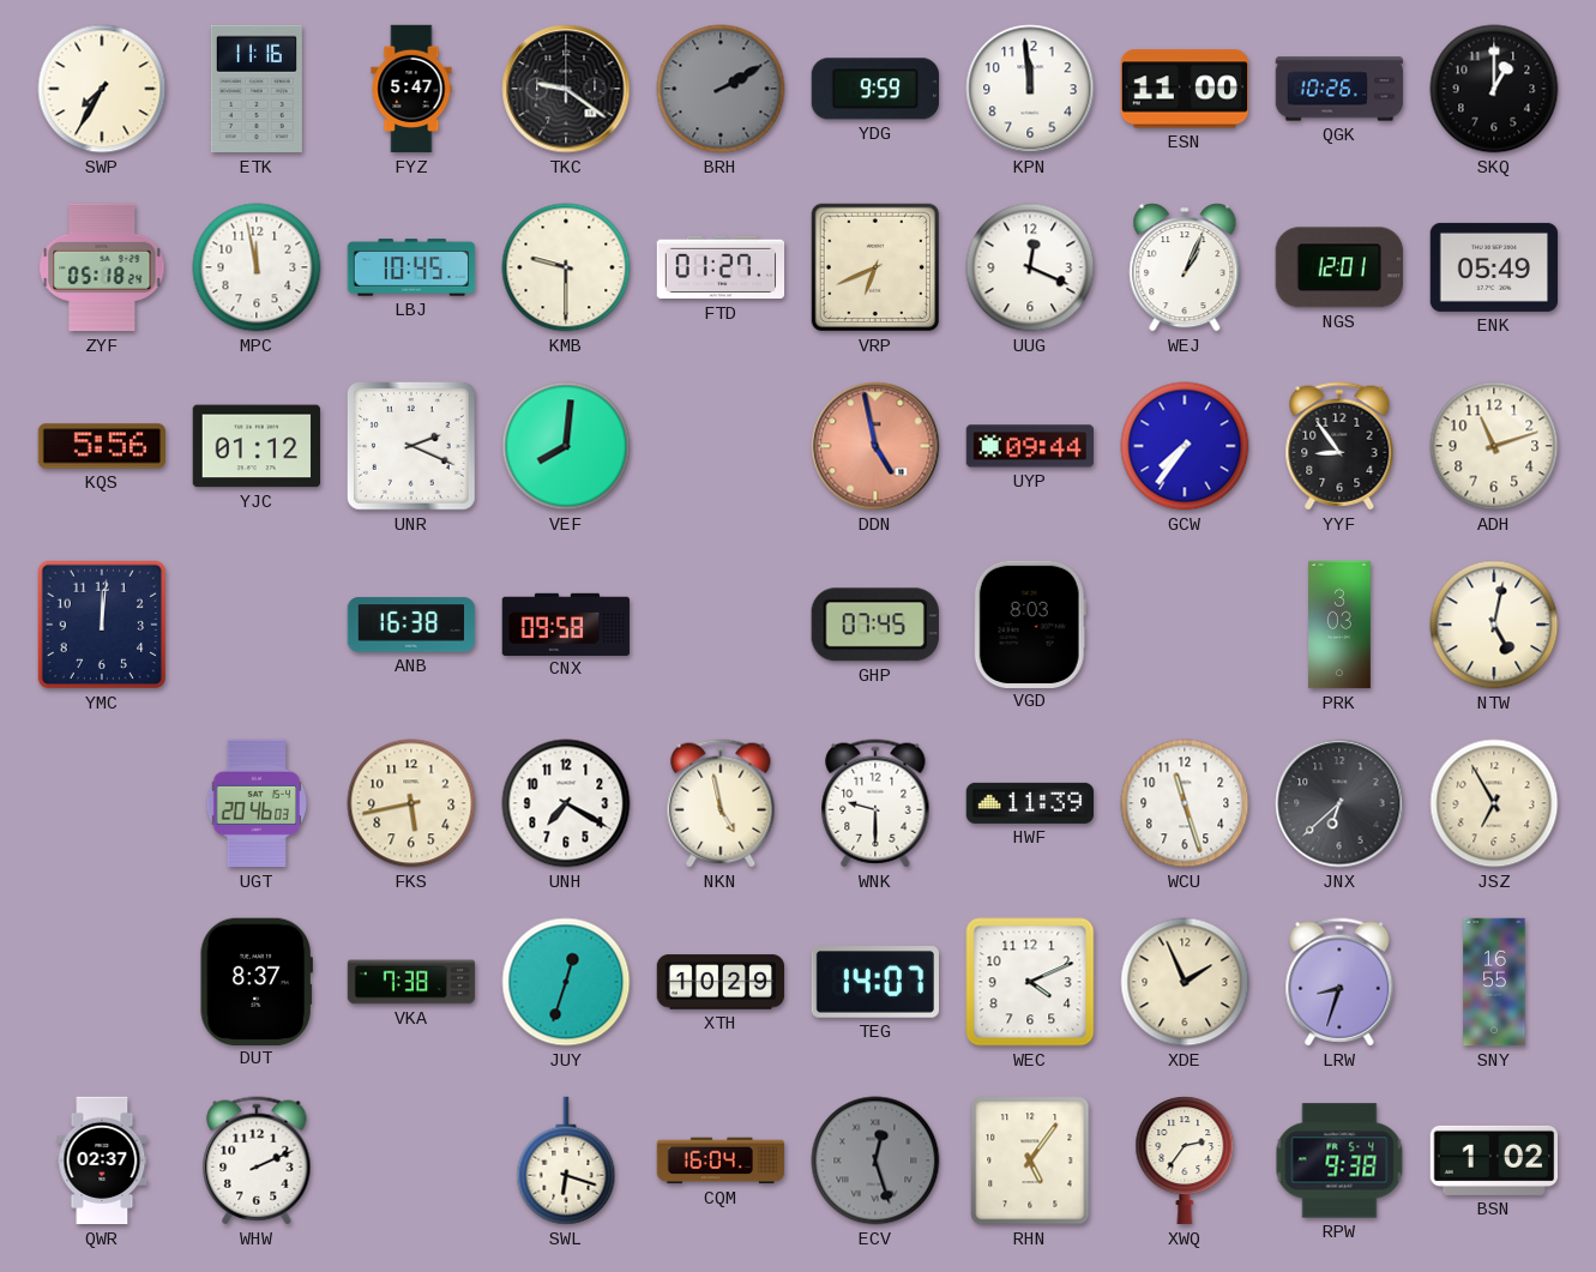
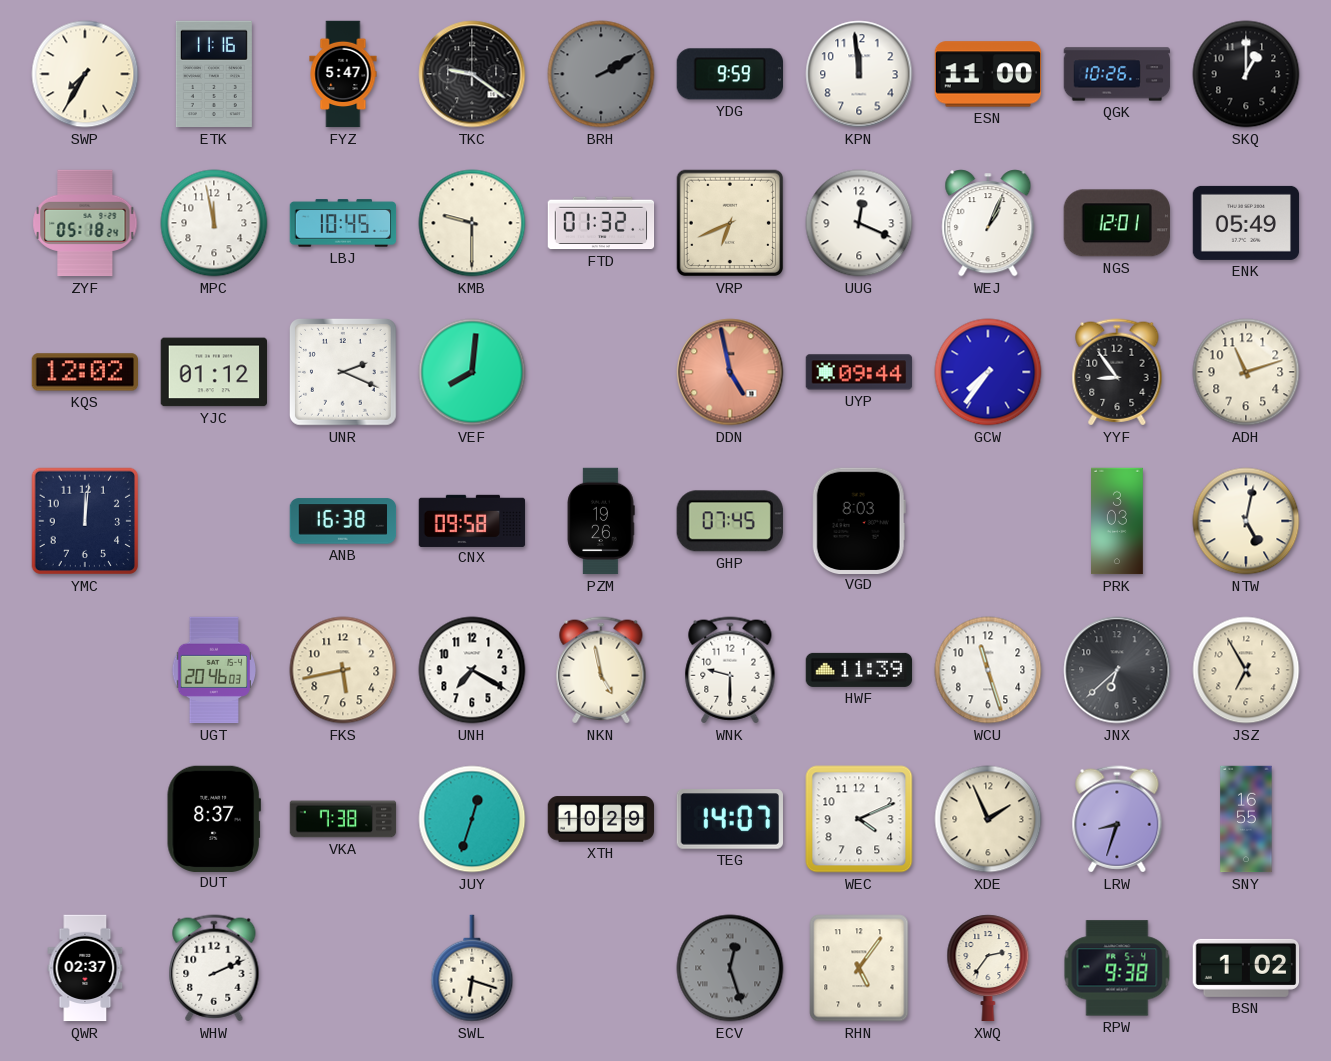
FTD: 01:27 -> 01:32
KQS: 5:56 -> 12:02
PZM: none -> 19:26
CQM: 16:04 -> none
